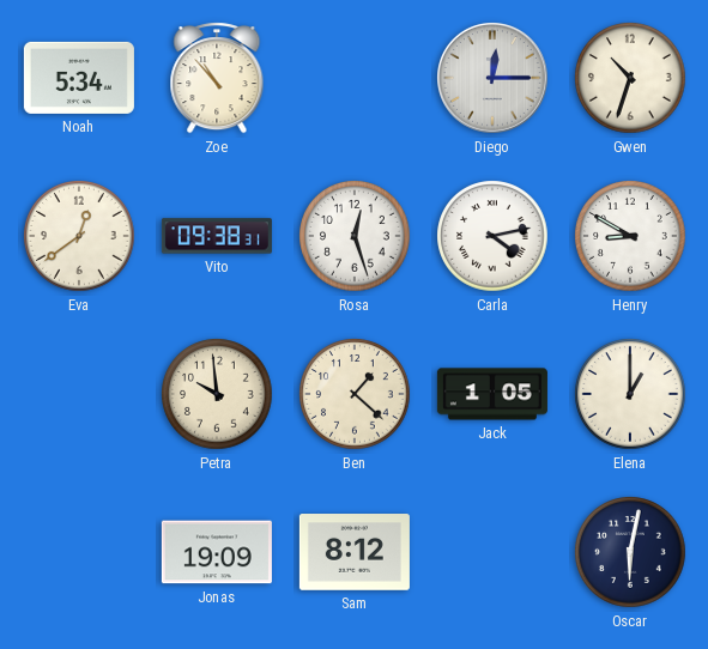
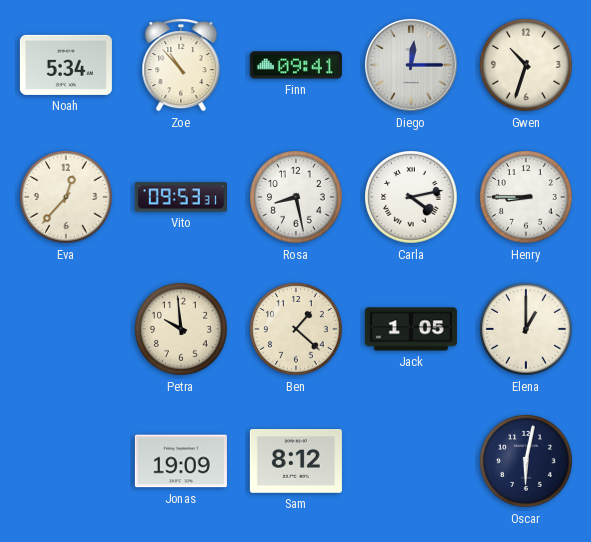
Finn: none -> 09:41
Eva: 12:39 -> 12:37
Vito: 09:38 -> 09:53
Rosa: 12:27 -> 8:28
Henry: 8:50 -> 8:45
